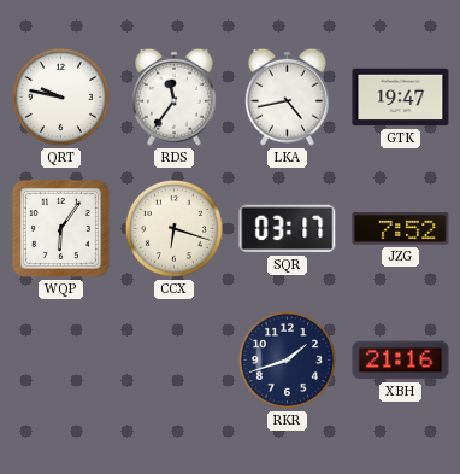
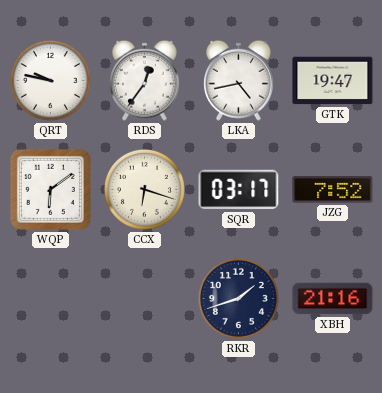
RDS: 11:36 -> 12:36
WQP: 6:06 -> 6:09
